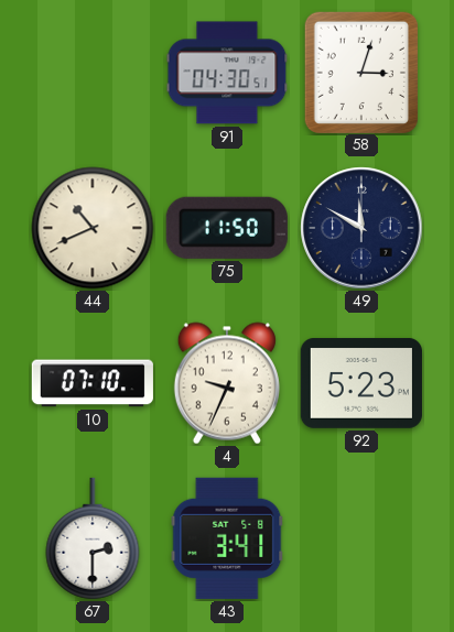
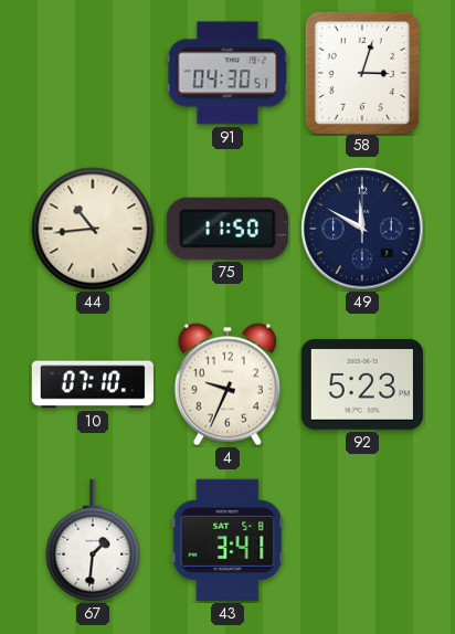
44: 10:41 -> 10:44
67: 2:30 -> 1:31
